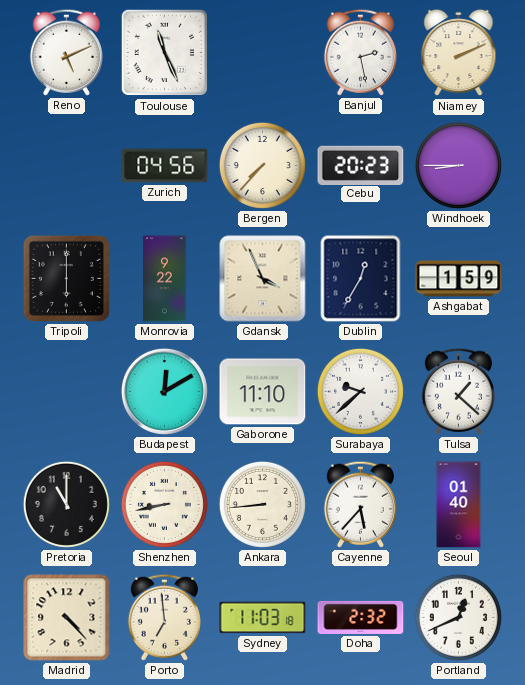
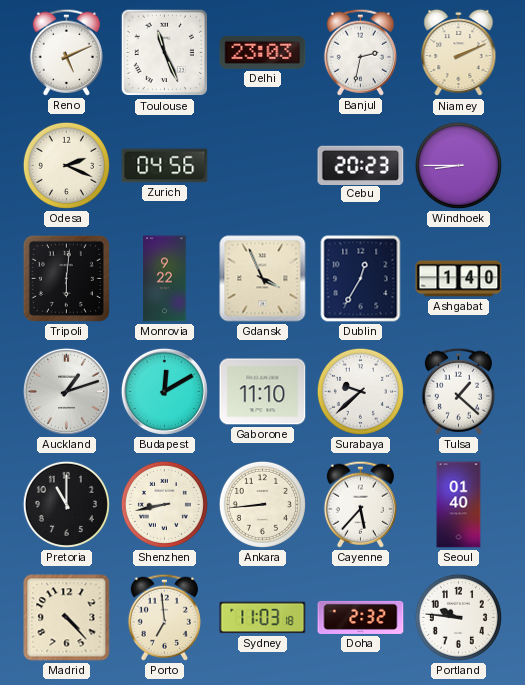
Delhi: none -> 23:03
Banjul: 2:28 -> 2:32
Odesa: none -> 2:19
Bergen: 7:37 -> none
Tripoli: 6:00 -> 6:01
Ashgabat: 1:59 -> 1:40
Auckland: none -> 1:12
Portland: 12:41 -> 9:46
